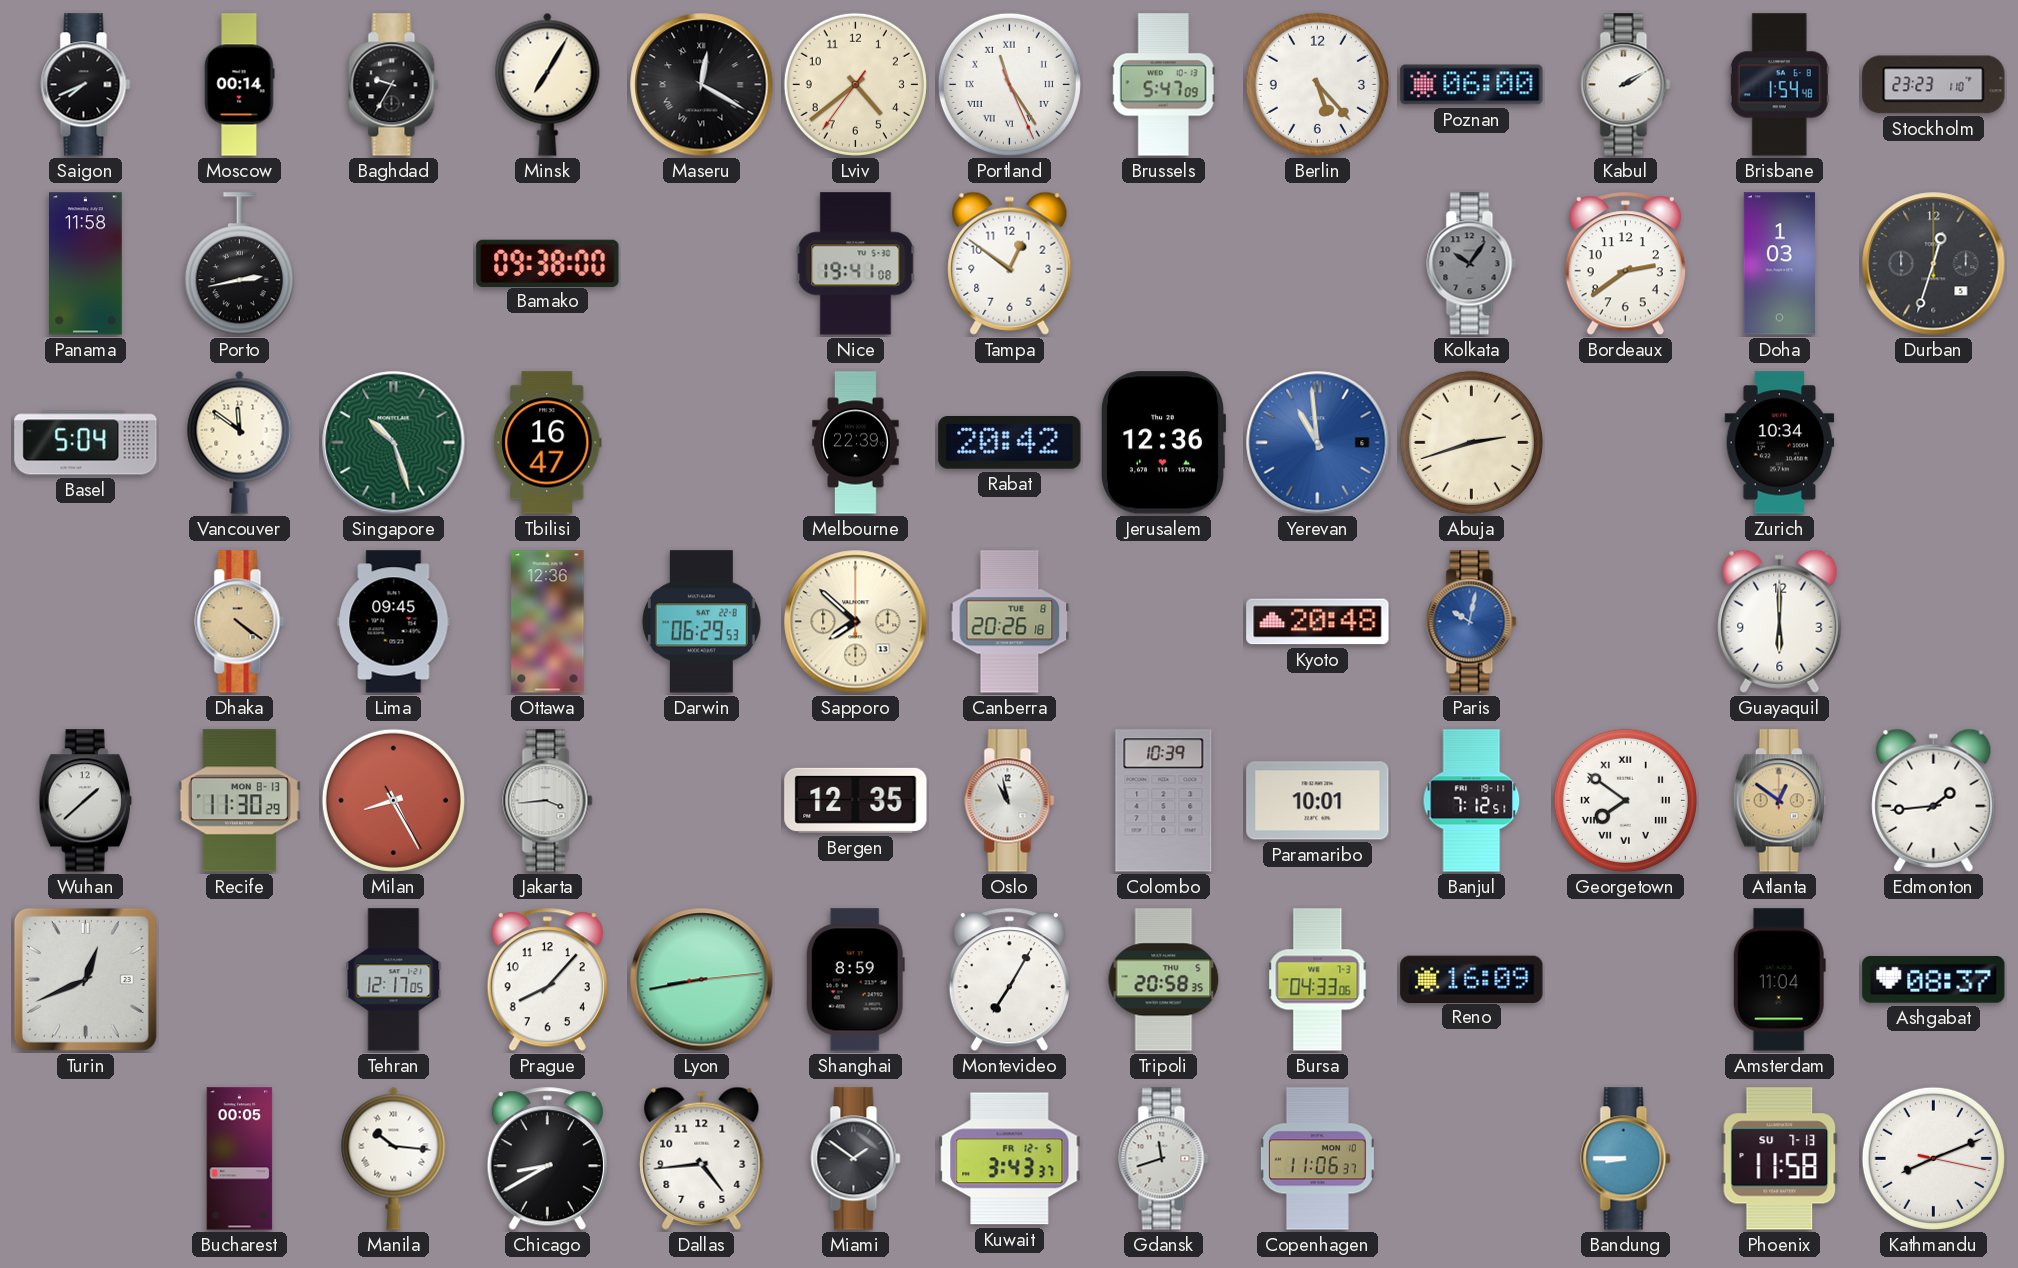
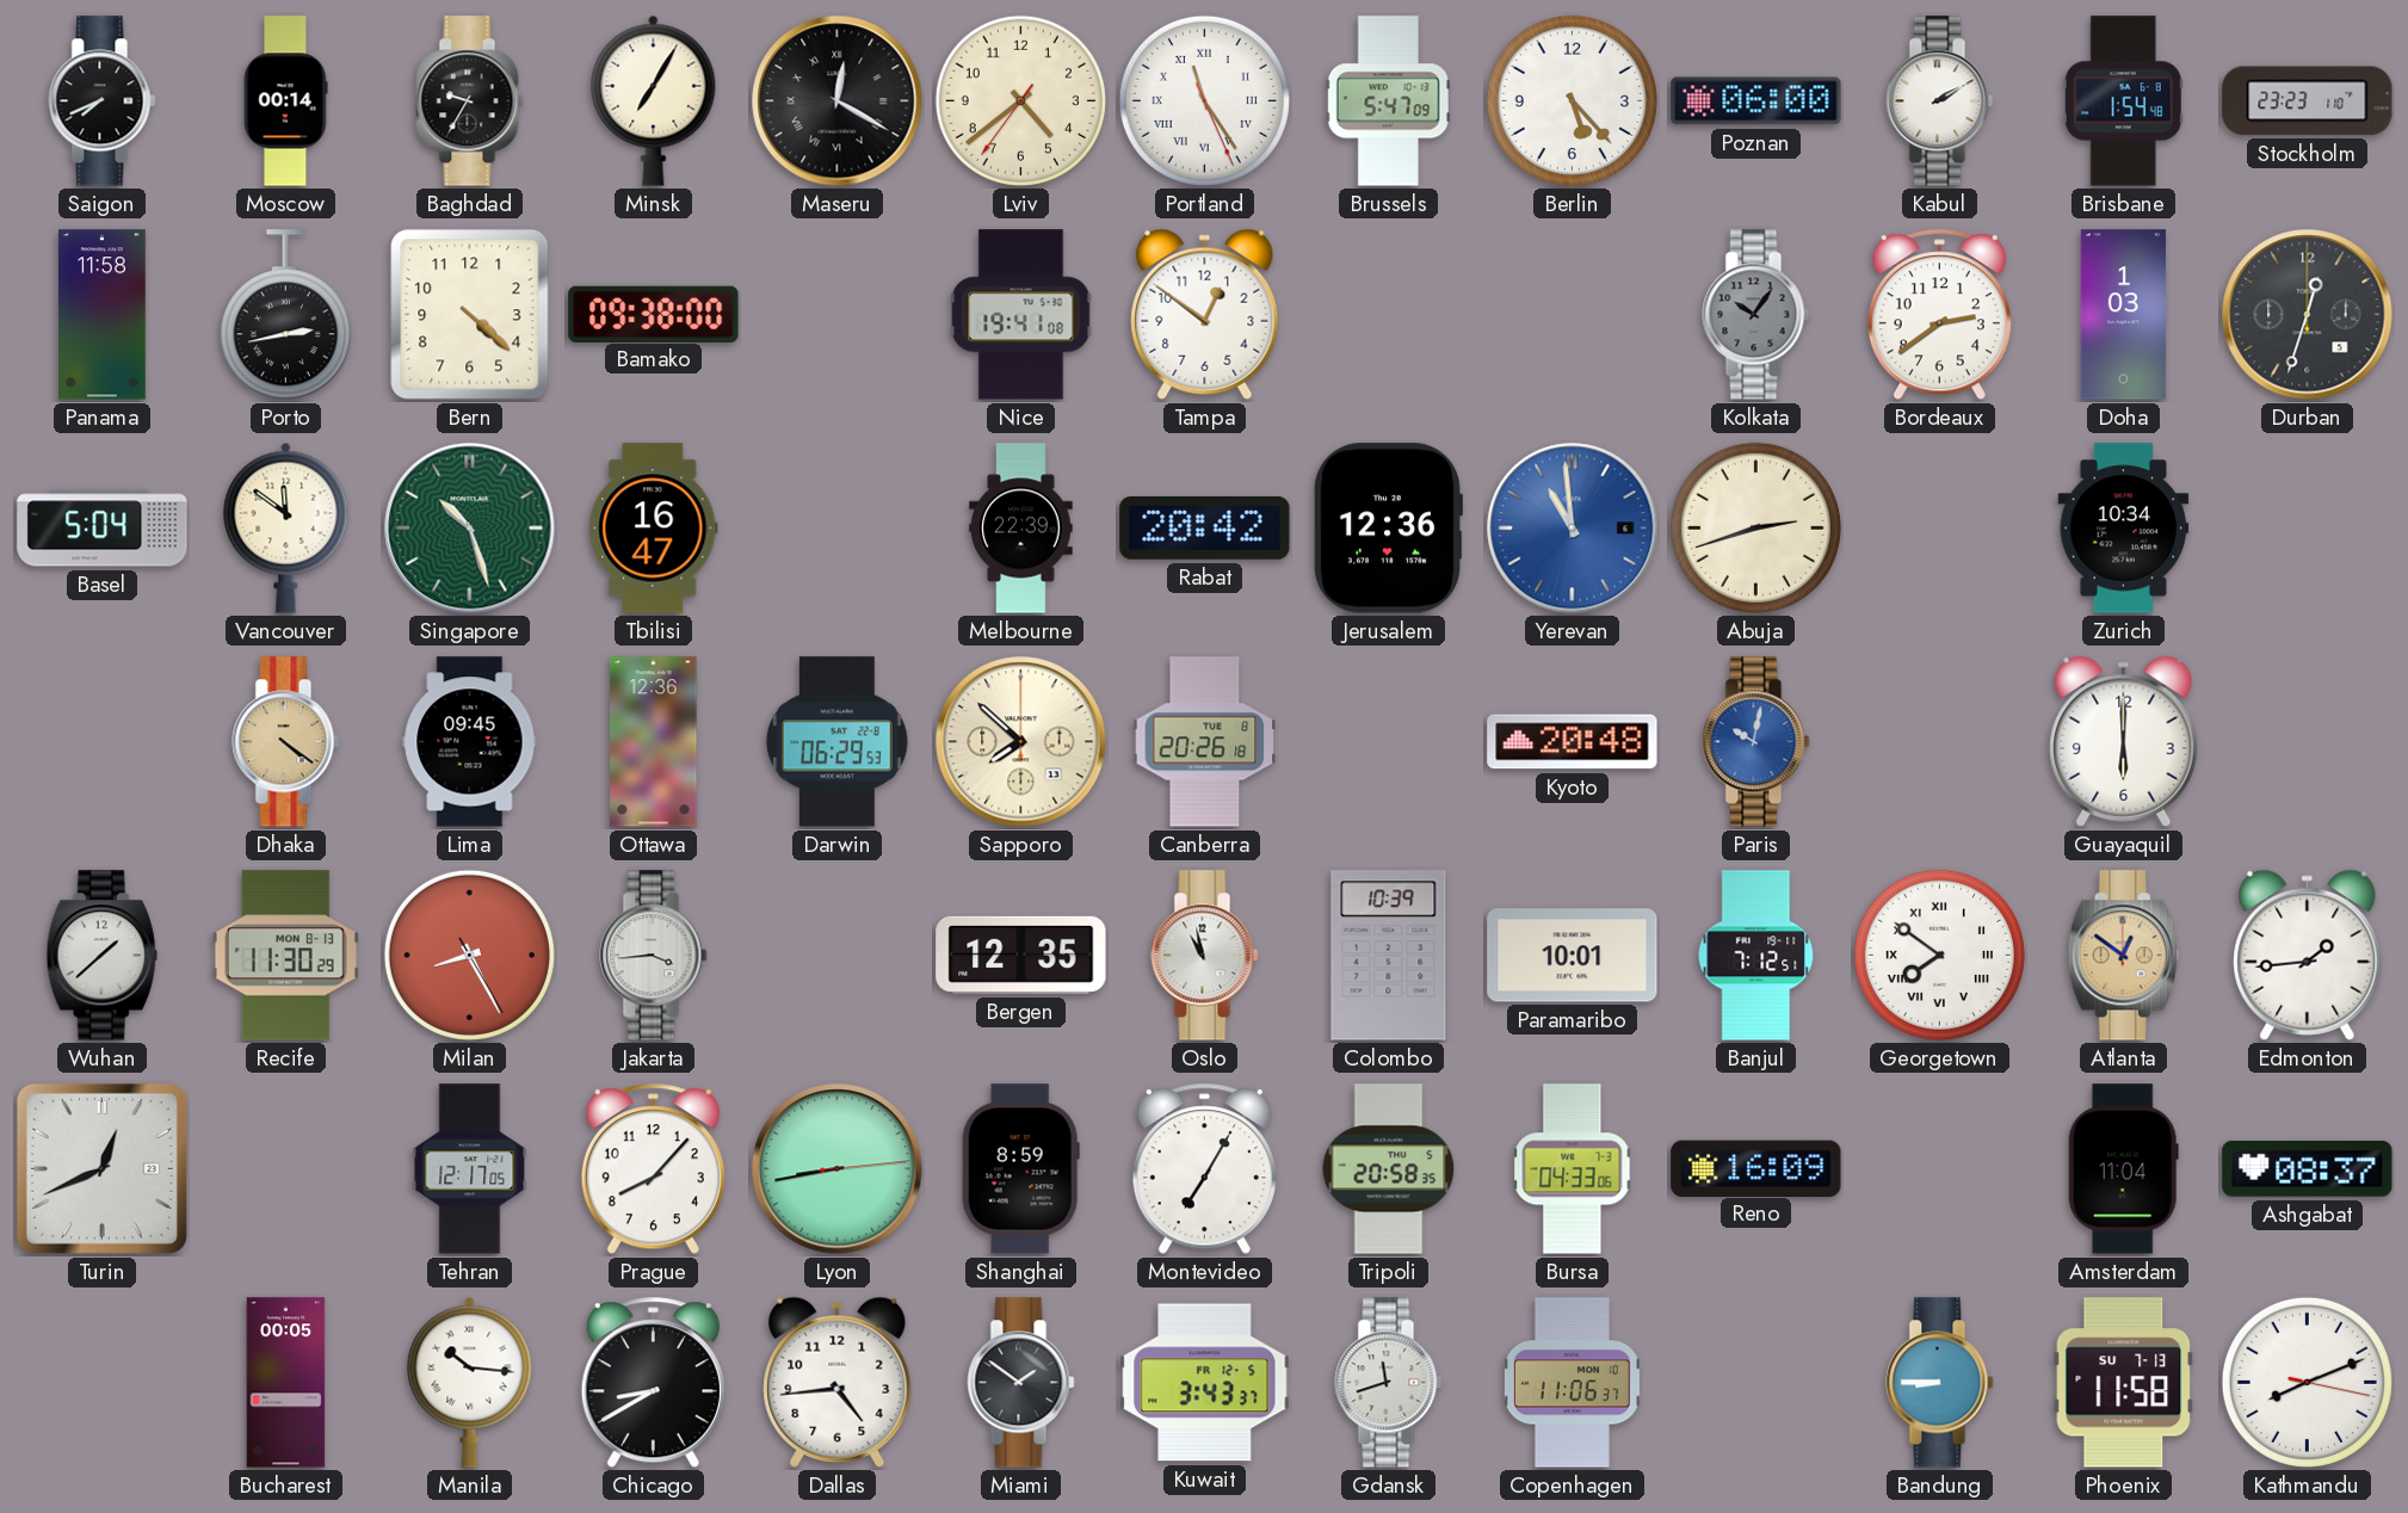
Bern: none -> 4:22
